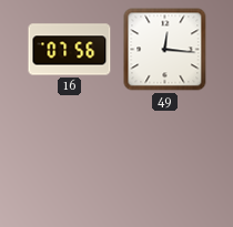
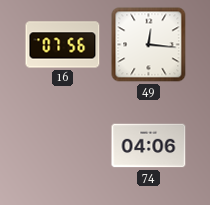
74: none -> 04:06
